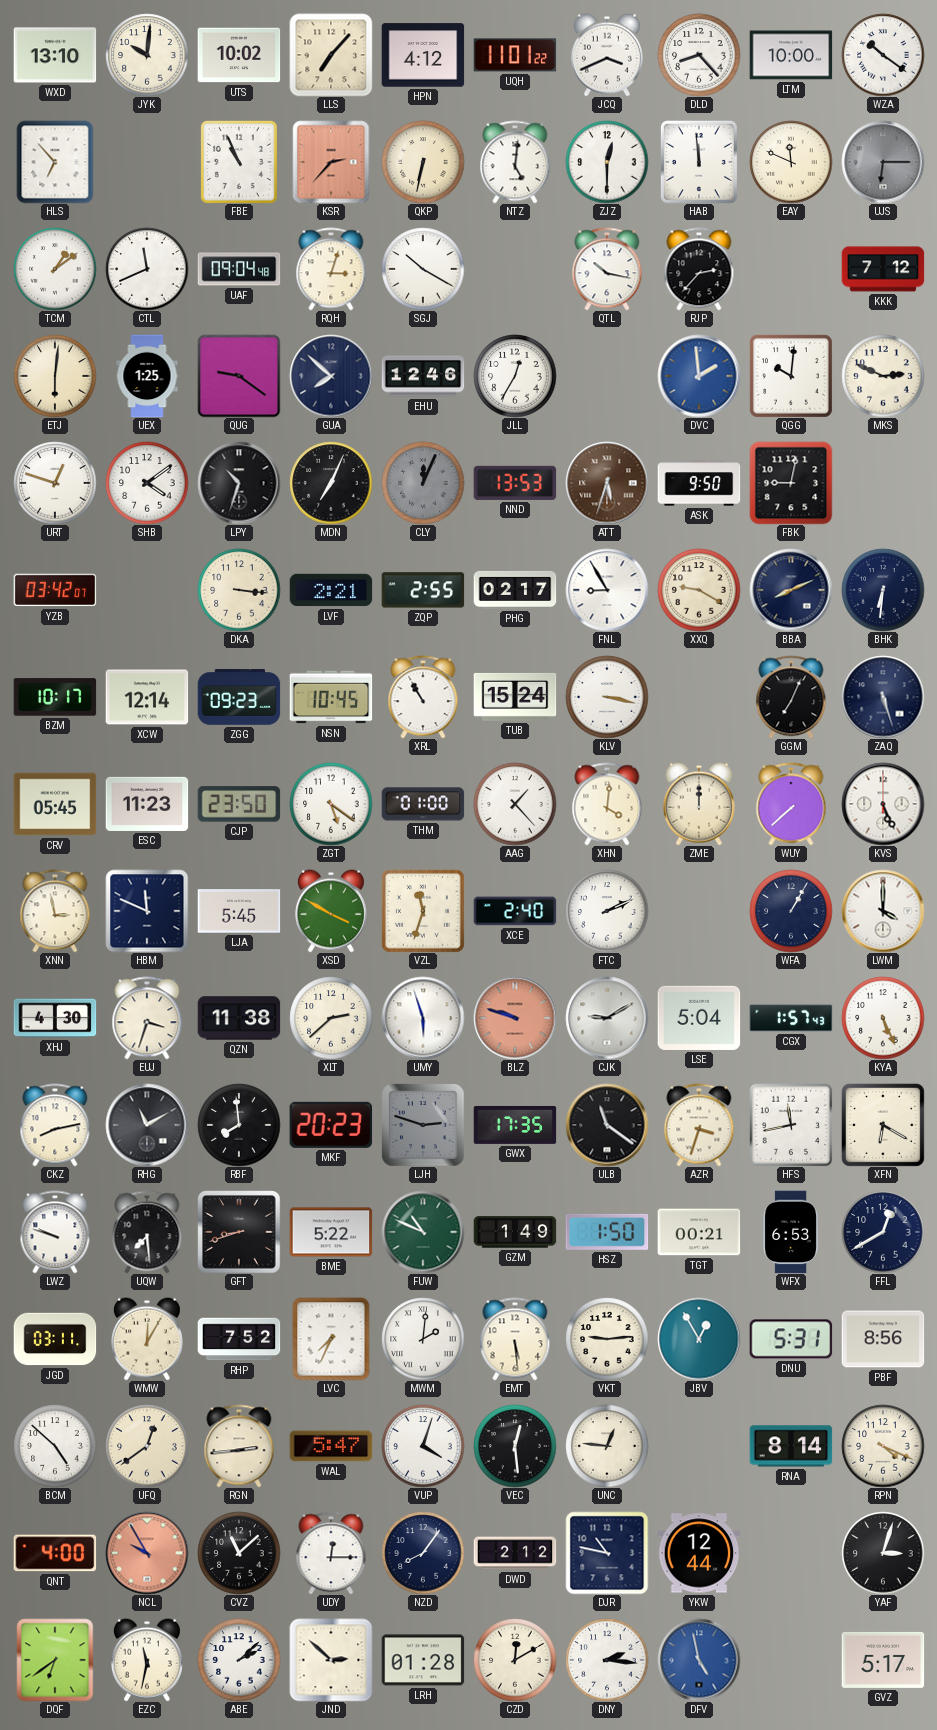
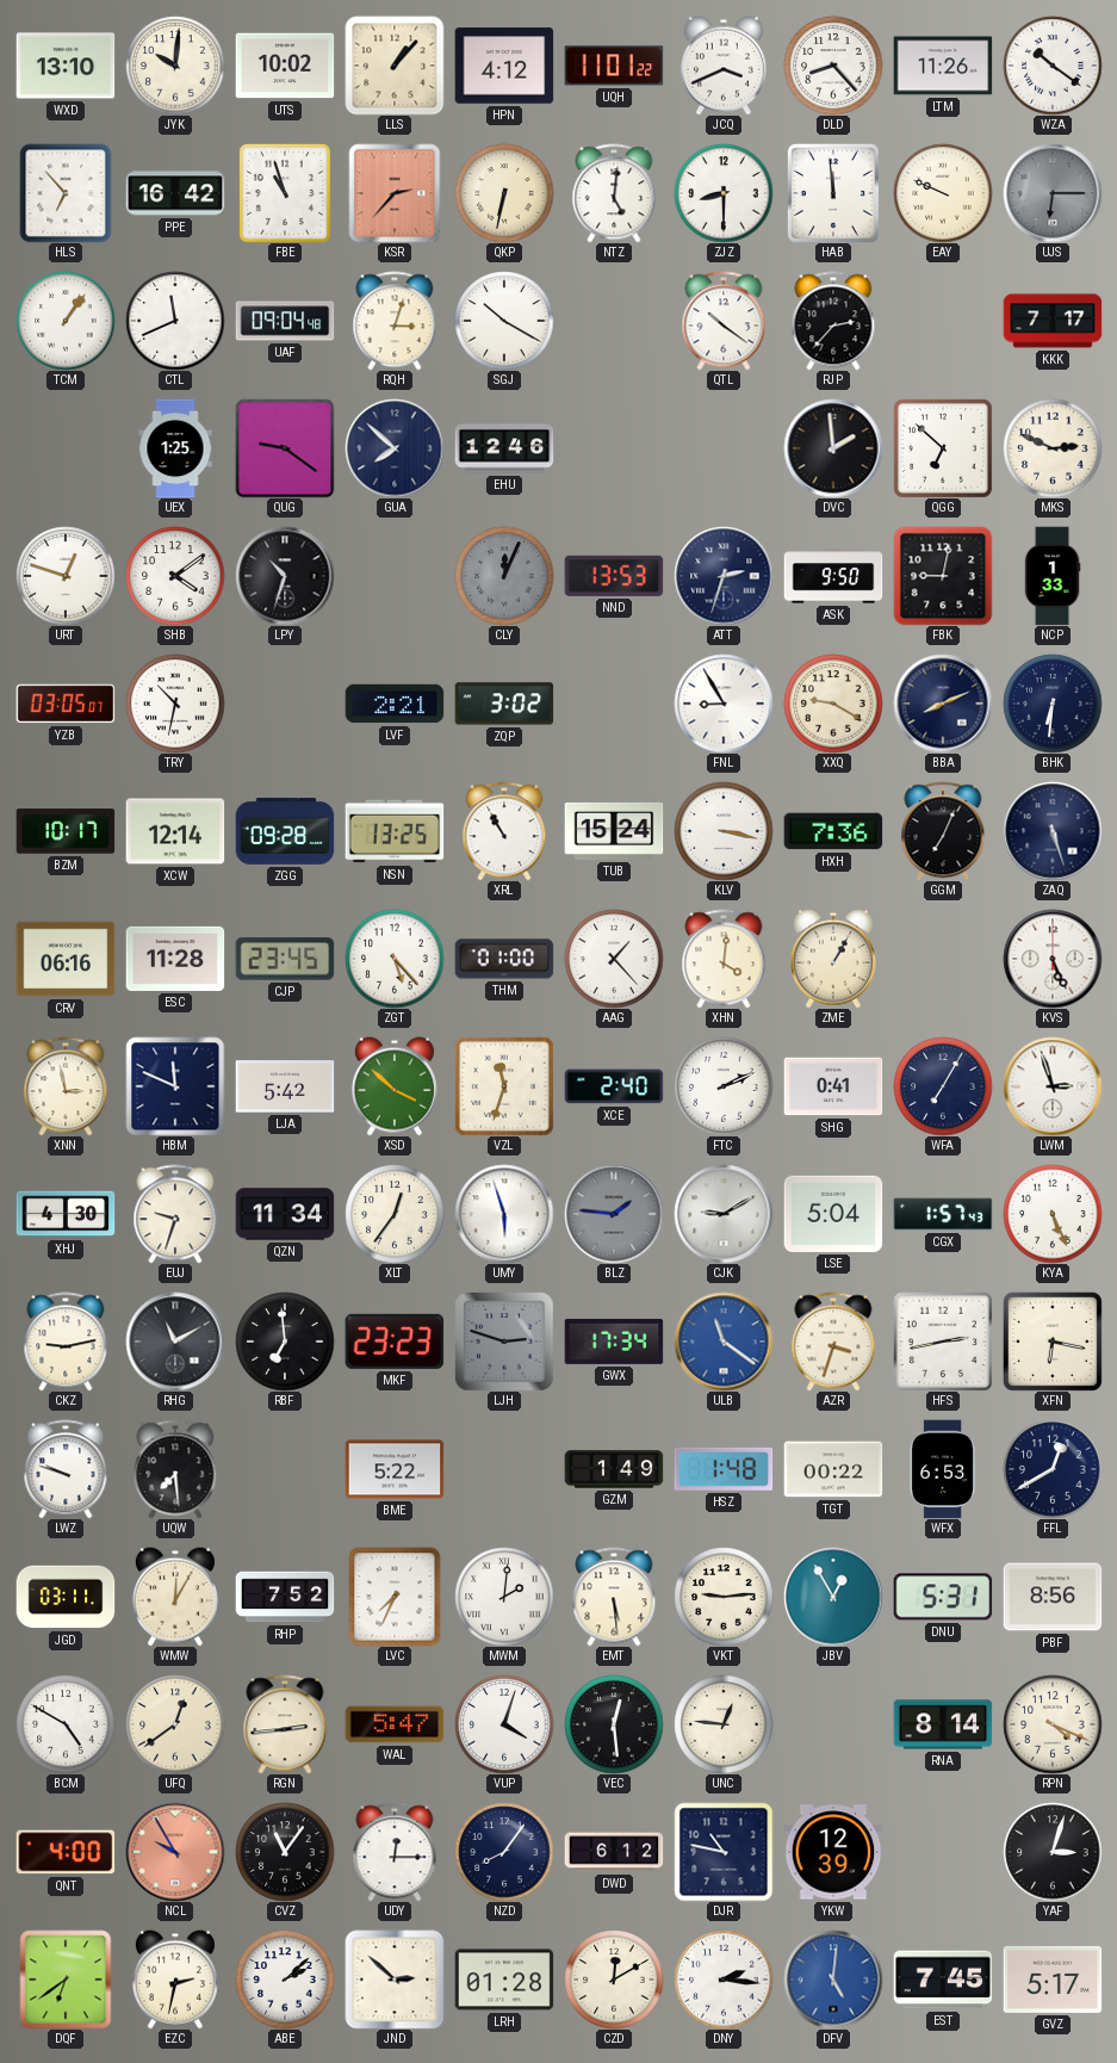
LLS: 7:07 -> 1:07
LTM: 10:00 -> 11:26
PPE: none -> 16:42
FBE: 10:56 -> 10:57
ZJZ: 12:30 -> 8:30
EAY: 11:49 -> 9:49
TCM: 1:09 -> 1:06
QTL: 10:17 -> 10:21
KKK: 7:12 -> 7:17
ETJ: 6:01 -> none
JLL: 12:35 -> none
DVC dial: blue -> black
QGG: 10:01 -> 6:52
MDN: 7:04 -> none
ATT: 5:33 -> 2:33
ATT dial: brown -> navy
NCP: none -> 1:33
YZB: 03:42 -> 03:05
TRY: none -> 10:32
DKA: 3:16 -> none
ZQP: 2:55 -> 3:02
PHG: 02:17 -> none
ZGG: 09:23 -> 09:28
NSN: 10:45 -> 13:25
HXH: none -> 7:36
CRV: 05:45 -> 06:16
ESC: 11:23 -> 11:28
CJP: 23:50 -> 23:45
ZGT: 5:21 -> 5:23
ZME: 12:00 -> 1:05
WUY: 7:38 -> none
LJA: 5:45 -> 5:42
XSD: 3:50 -> 3:52
SHG: none -> 0:41
WFA: 1:05 -> 7:05
LWM: 4:00 -> 2:57
EUJ: 3:33 -> 9:33
QZN: 11:38 -> 11:34
XLT: 2:38 -> 12:36
BLZ: 9:48 -> 1:46
BLZ dial: salmon -> grey
CKZ: 8:13 -> 9:13
RBF: 7:59 -> 6:59
MKF: 20:23 -> 23:23
GWX: 17:35 -> 17:34
ULB dial: black -> blue
HFS: 11:43 -> 2:43
XFN: 6:20 -> 6:17
GFT: 8:42 -> none
FUW: 10:49 -> none
HSZ: 1:50 -> 1:48
TGT: 00:21 -> 00:22
BCM: 4:52 -> 4:50
CVZ: 11:08 -> 11:06
DWD: 2:12 -> 6:12
YKW: 12:44 -> 12:39
EZC: 11:32 -> 2:32
DFV: 4:58 -> 5:01
EST: none -> 7:45
